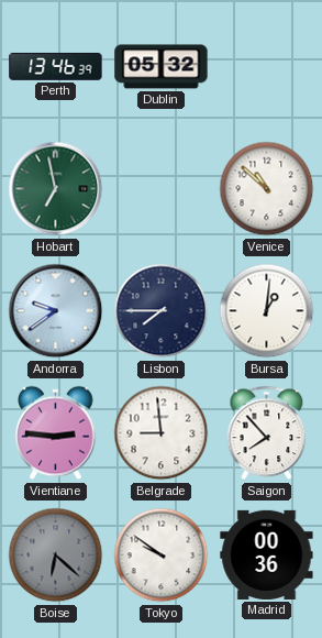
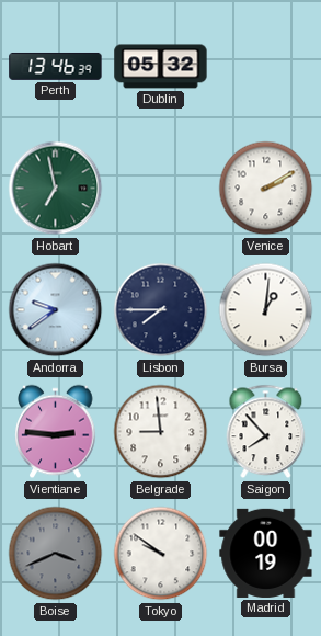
Venice: 10:52 -> 2:10
Boise: 6:22 -> 3:41
Madrid: 00:36 -> 00:19
